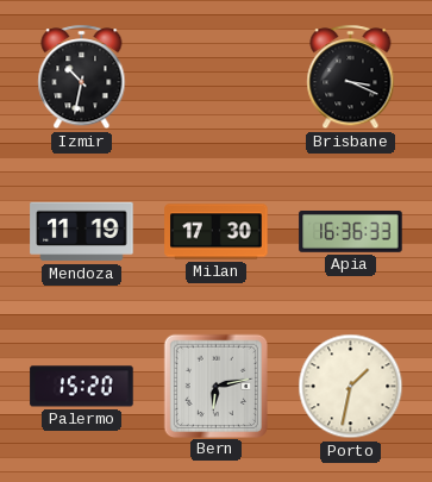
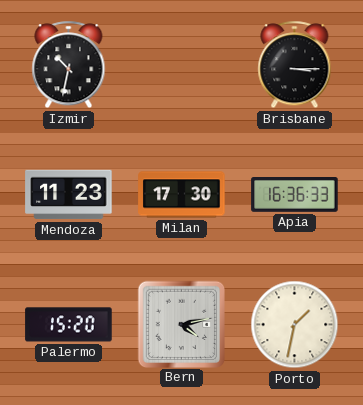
Brisbane: 3:19 -> 3:15
Mendoza: 11:19 -> 11:23
Bern: 6:13 -> 4:13
